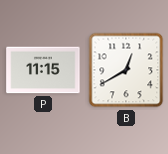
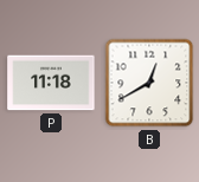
P: 11:15 -> 11:18
